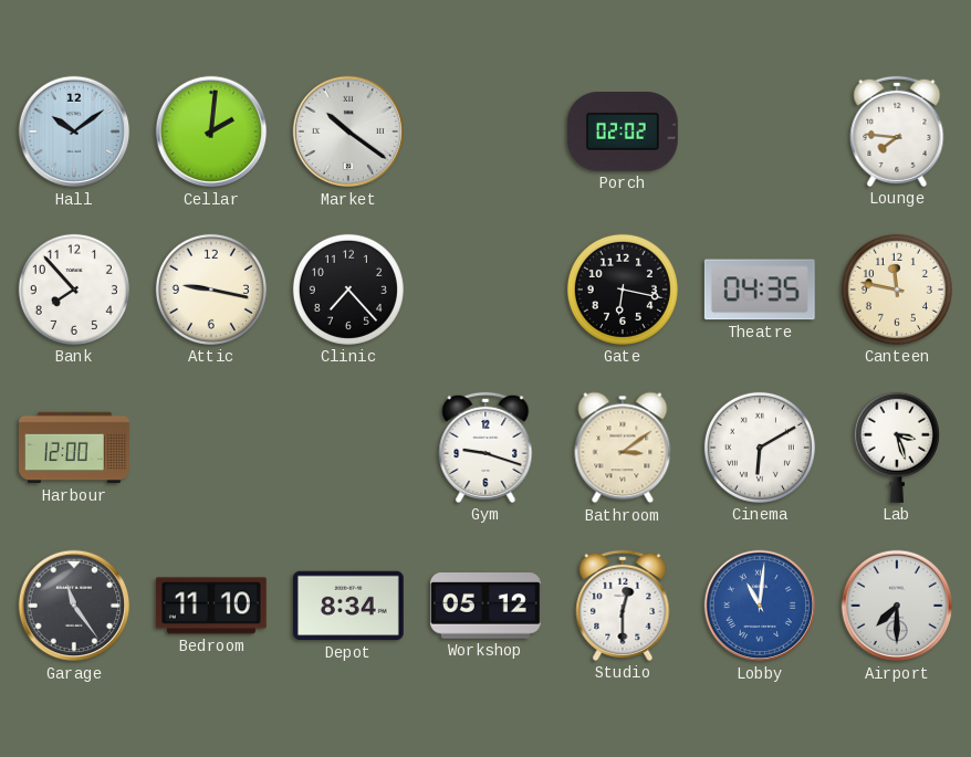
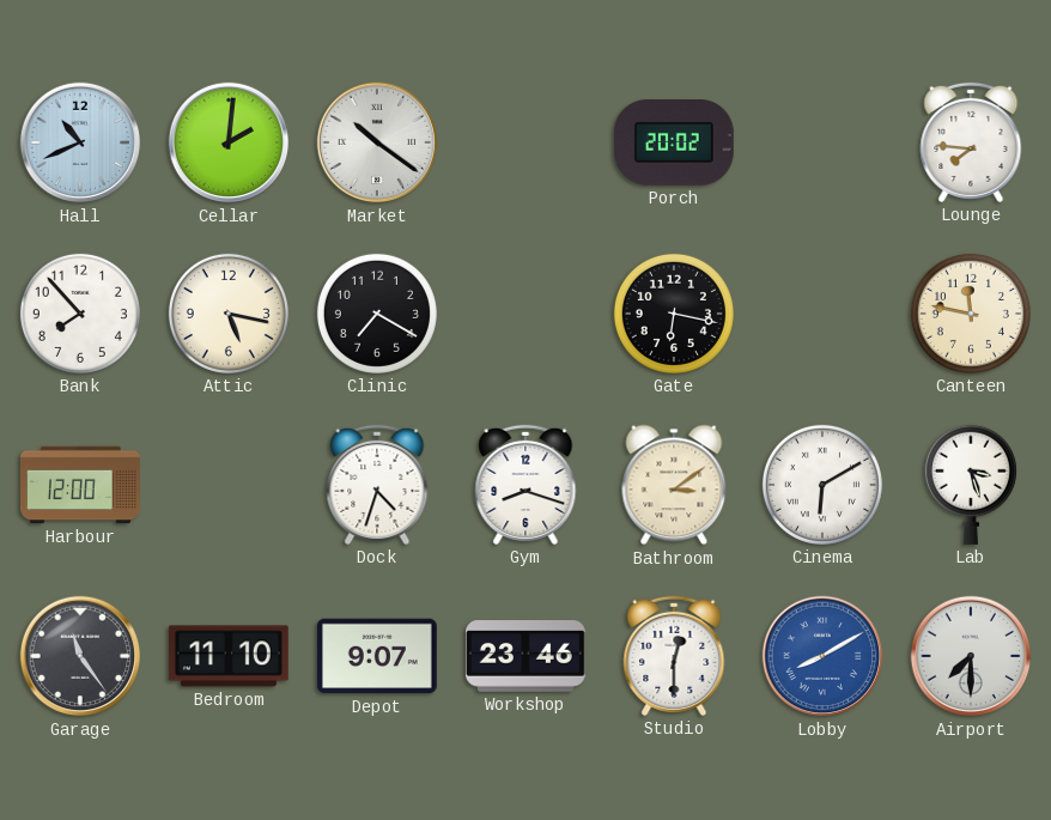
Hall: 10:09 -> 10:41
Porch: 02:02 -> 20:02
Attic: 9:17 -> 5:17
Clinic: 7:23 -> 7:20
Theatre: 04:35 -> none
Dock: none -> 4:33
Gym: 9:18 -> 8:18
Depot: 8:34 -> 9:07
Workshop: 05:12 -> 23:46
Lobby: 11:01 -> 8:10
